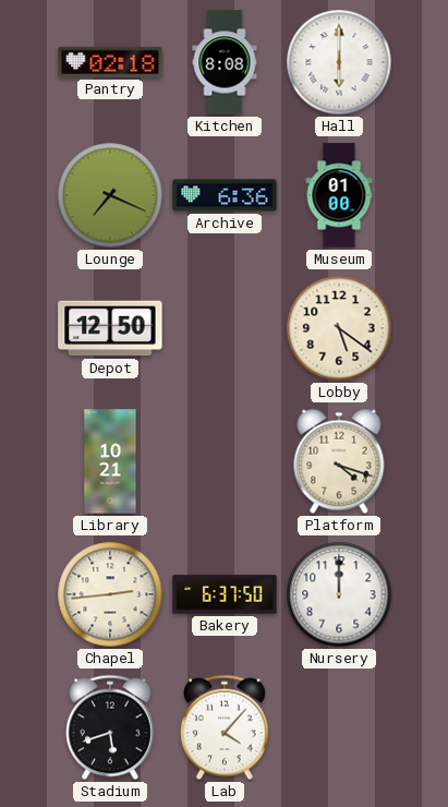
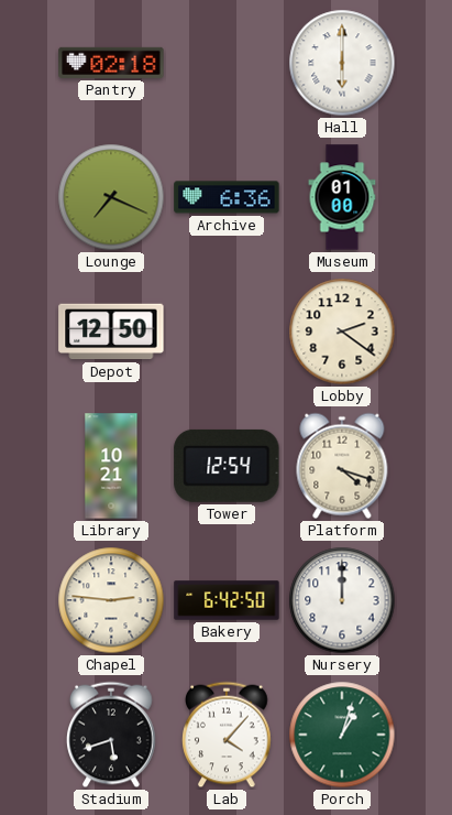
Kitchen: 8:08 -> none
Lobby: 5:21 -> 2:21
Tower: none -> 12:54
Chapel: 2:44 -> 2:46
Bakery: 6:37 -> 6:42
Porch: none -> 1:03
